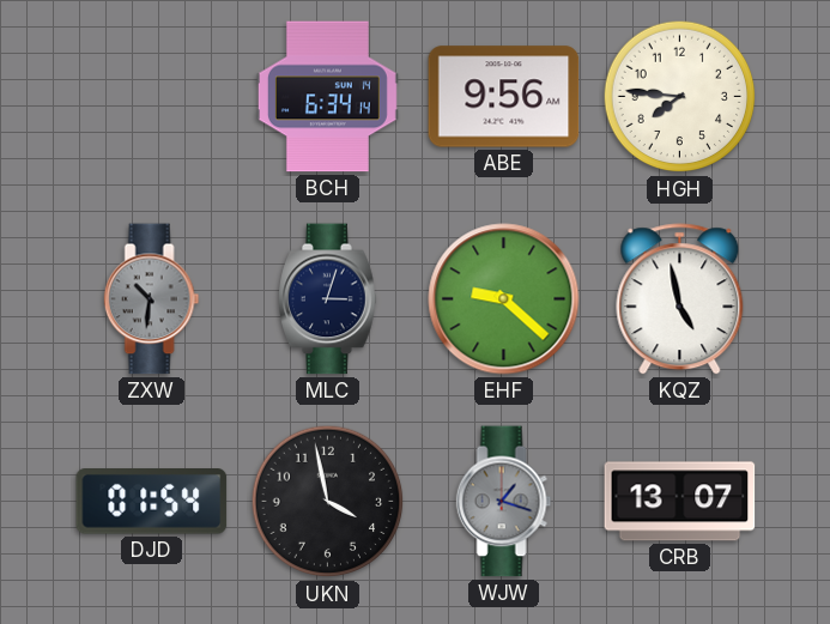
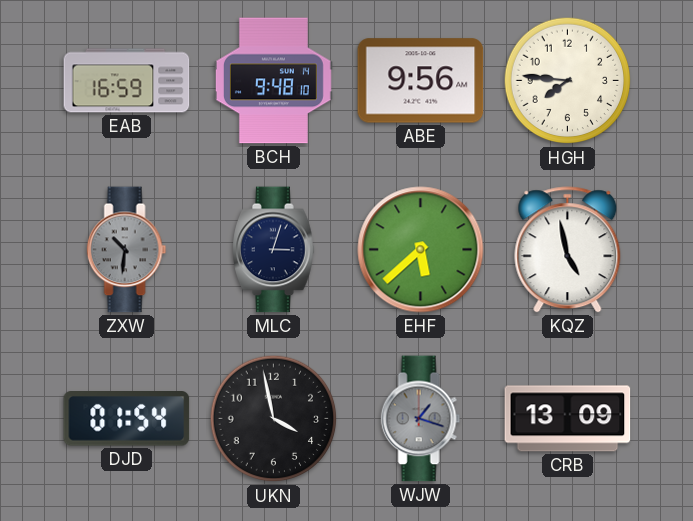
EAB: none -> 16:59
BCH: 6:34 -> 9:48
EHF: 9:22 -> 5:38
CRB: 13:07 -> 13:09
